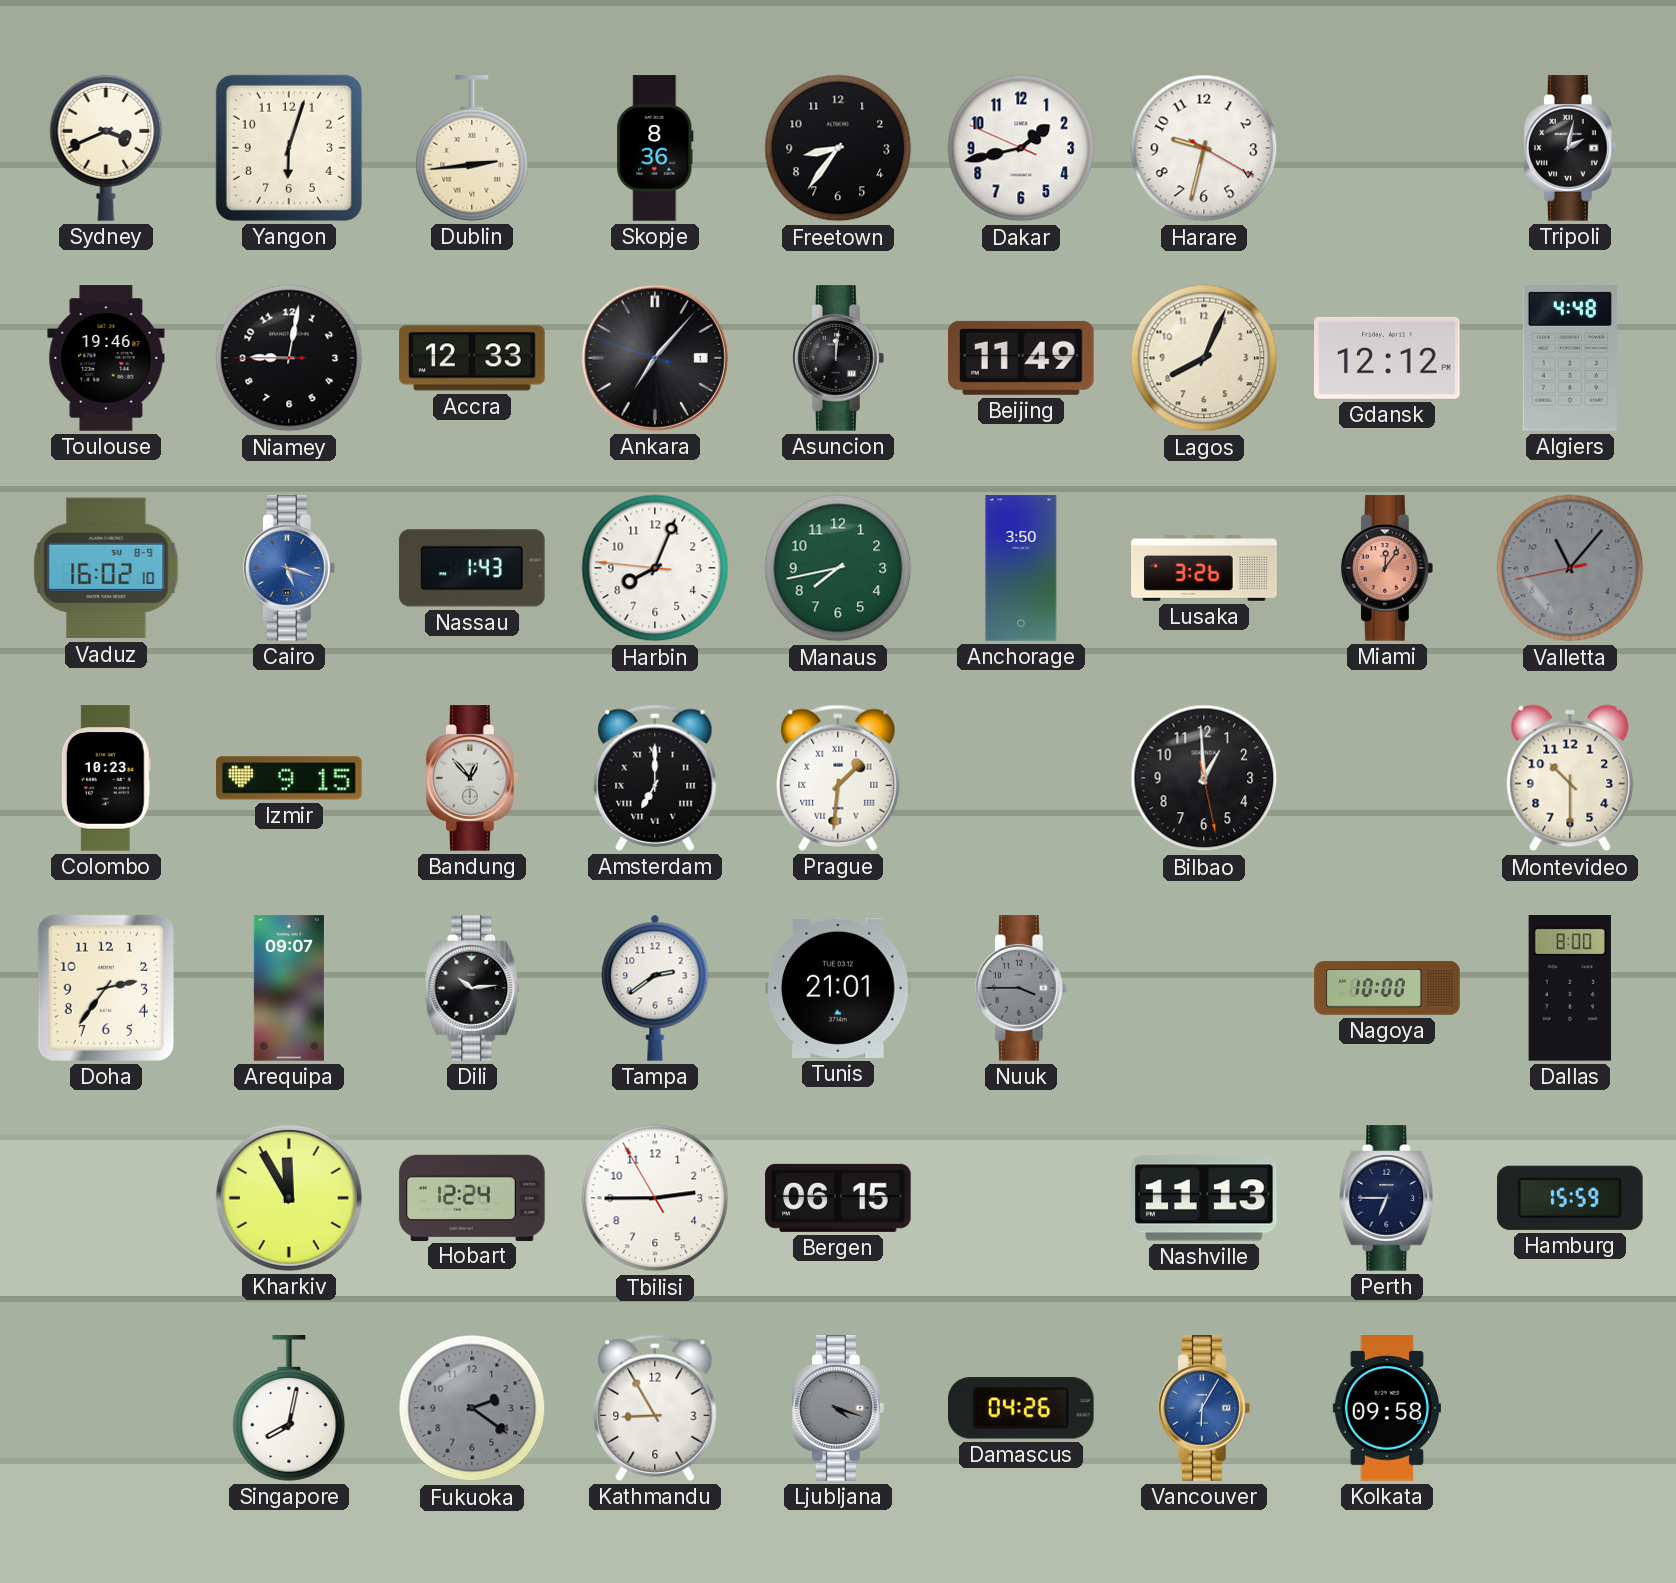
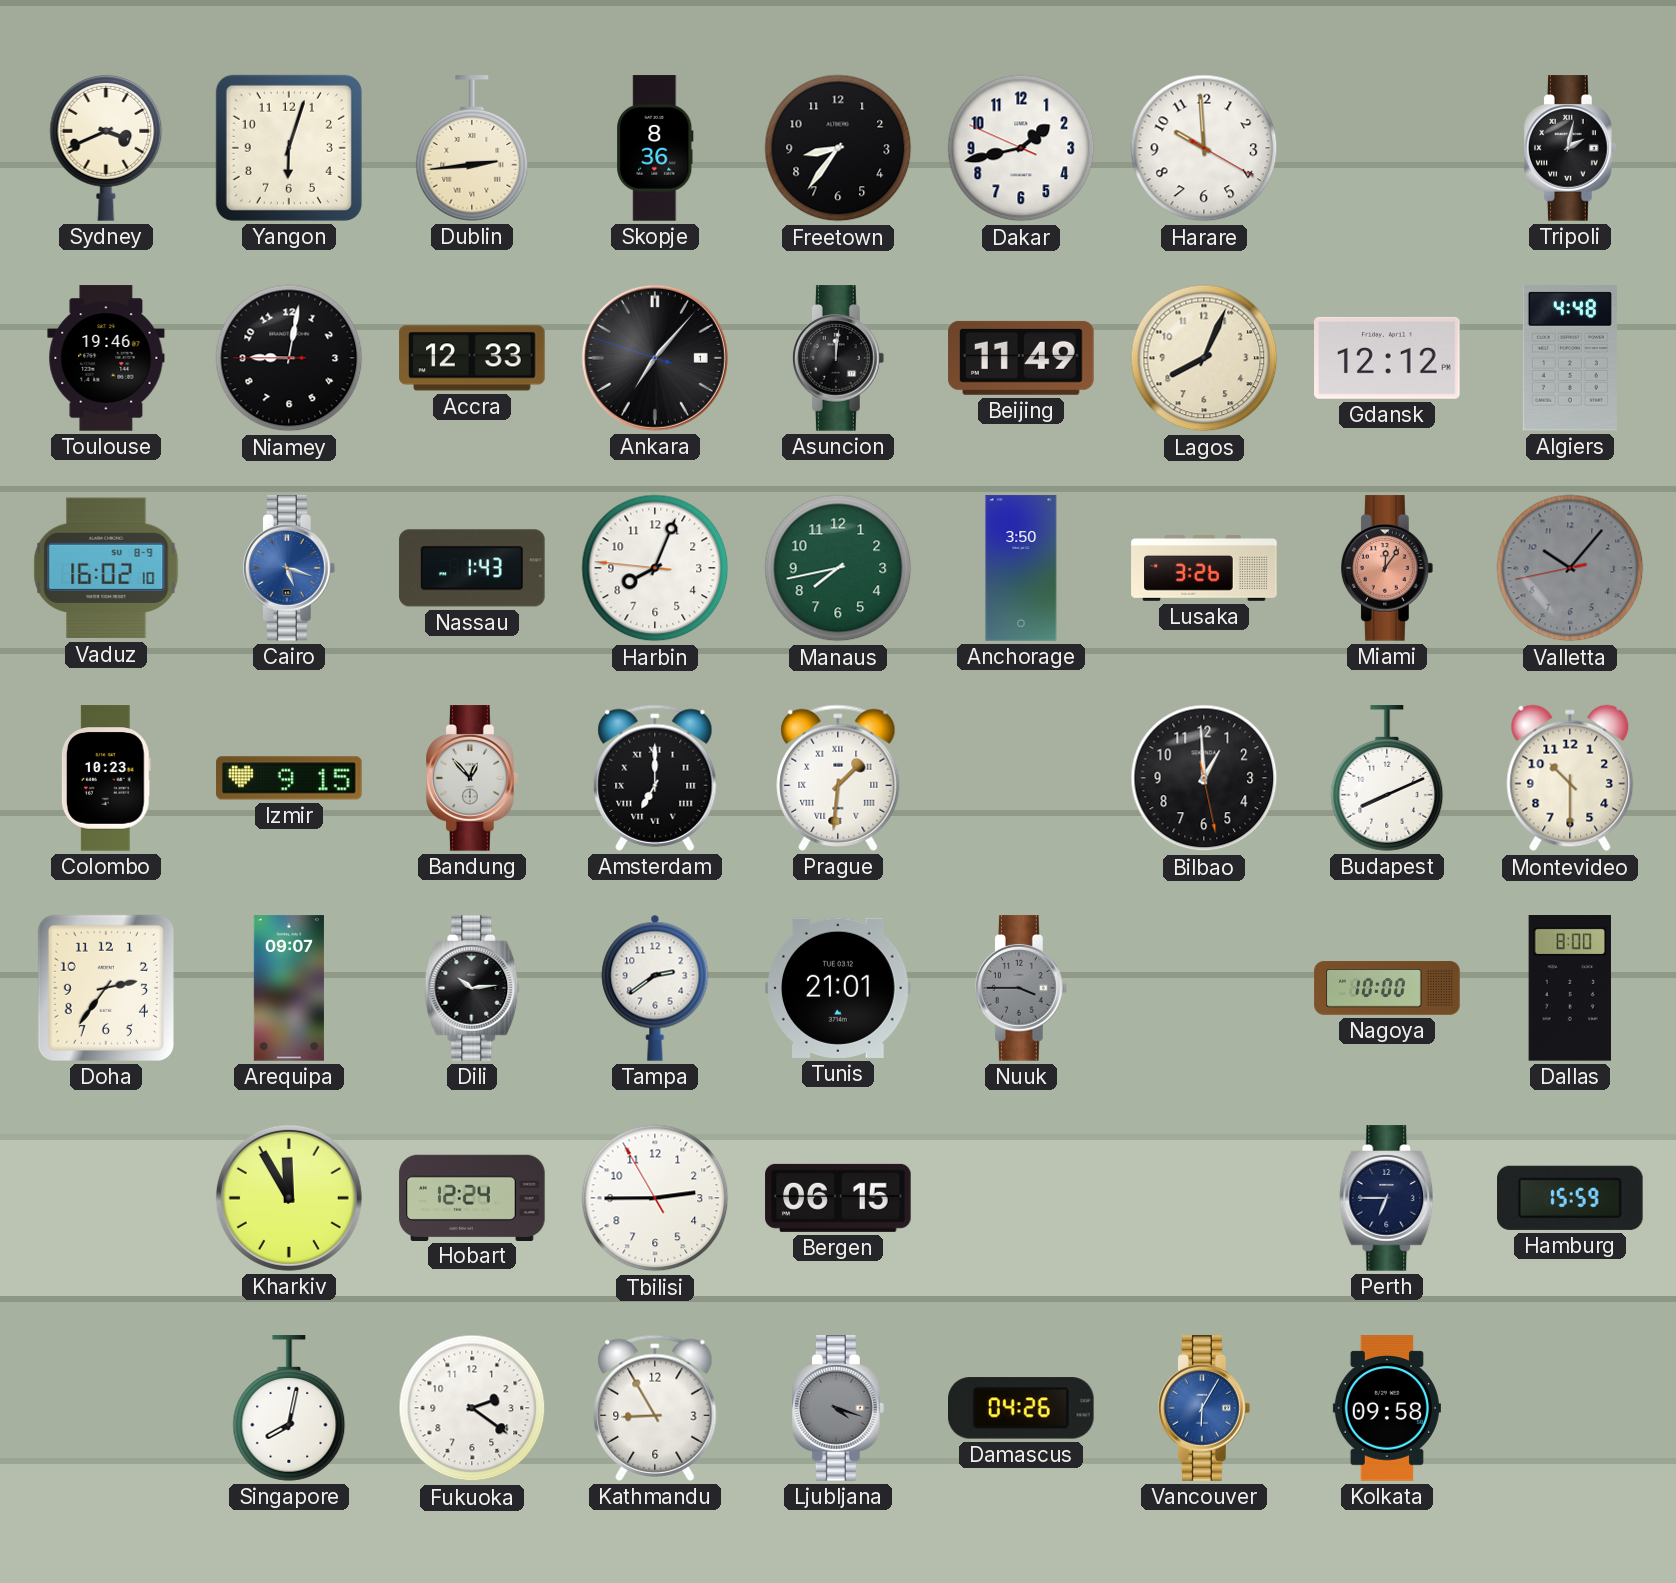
Harare: 9:32 -> 9:59
Valletta: 11:06 -> 10:06
Budapest: none -> 8:11
Nashville: 11:13 -> none
Fukuoka dial: grey -> white
